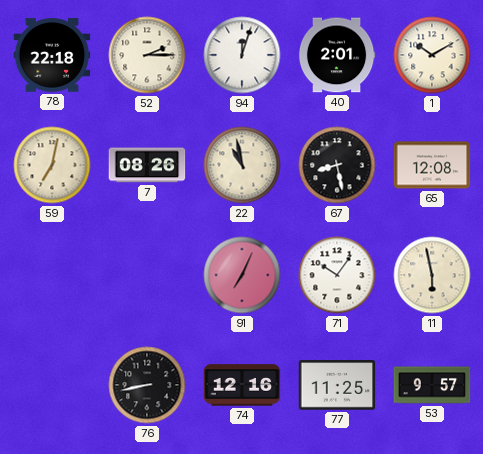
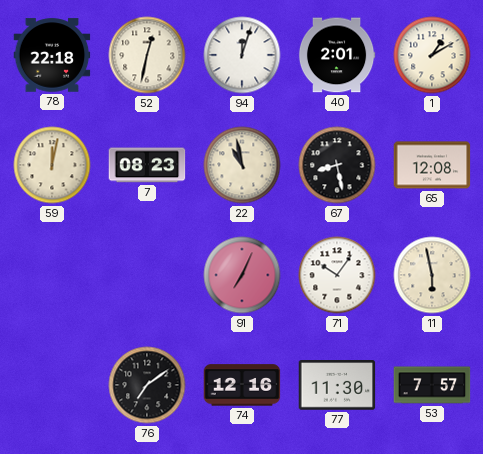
52: 2:15 -> 12:32
1: 10:10 -> 1:10
59: 7:02 -> 12:02
7: 08:26 -> 08:23
76: 8:43 -> 7:09
77: 11:25 -> 11:30
53: 9:57 -> 7:57
